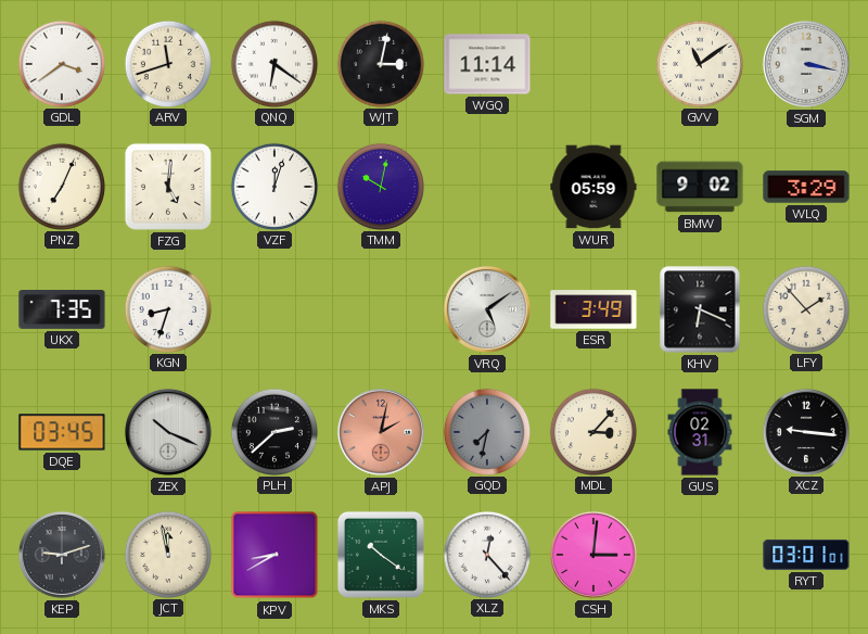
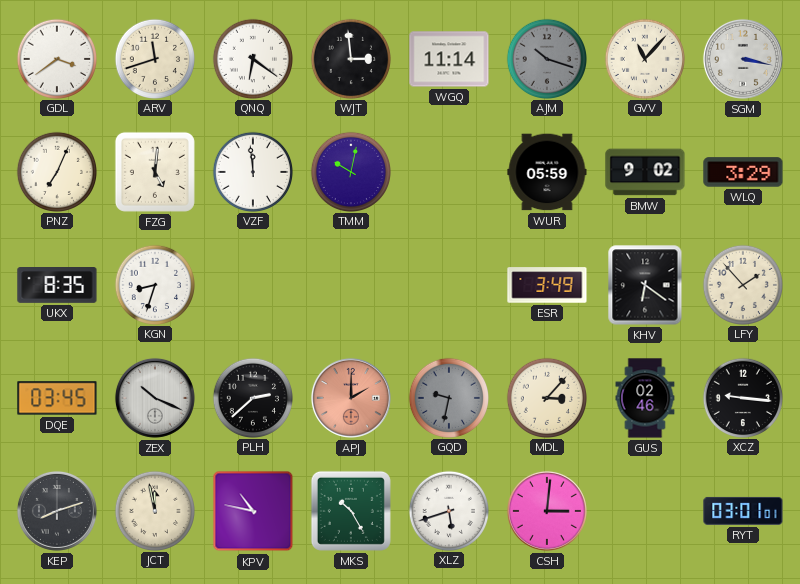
WJT: 3:02 -> 2:59
AJM: none -> 10:18
GVV: 11:09 -> 11:07
VZF: 12:03 -> 11:59
UKX: 7:35 -> 8:35
VRQ: 5:09 -> none
KHV: 6:19 -> 6:21
APJ: 2:02 -> 2:00
GQD: 7:32 -> 9:32
GUS: 02:31 -> 02:46
KEP: 9:12 -> 8:12
KPV: 8:40 -> 10:47
MKS: 10:21 -> 10:25
XLZ: 12:23 -> 5:42
